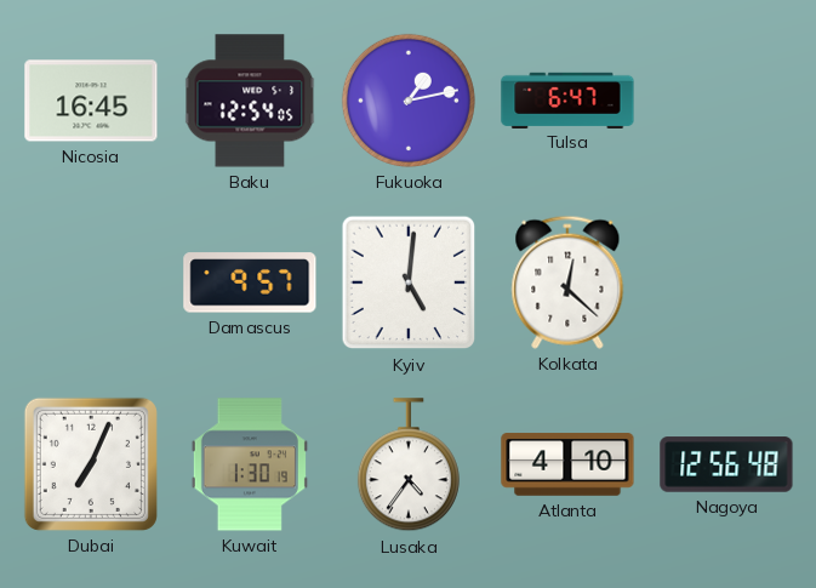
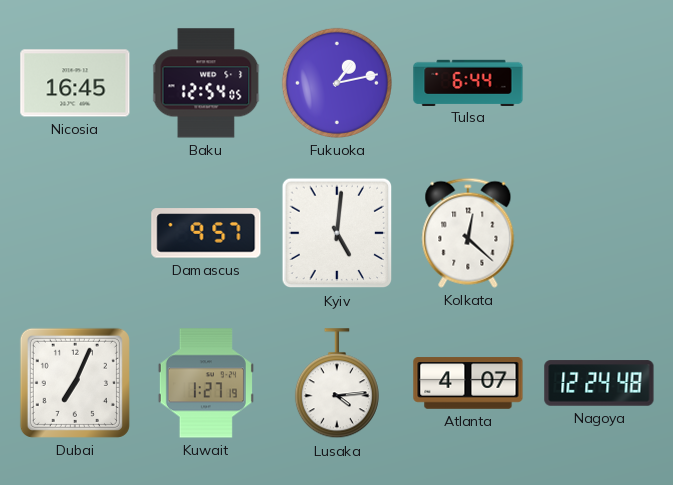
Tulsa: 6:47 -> 6:44
Kuwait: 1:30 -> 1:27
Lusaka: 4:36 -> 4:14
Atlanta: 4:10 -> 4:07
Nagoya: 12:56 -> 12:24
